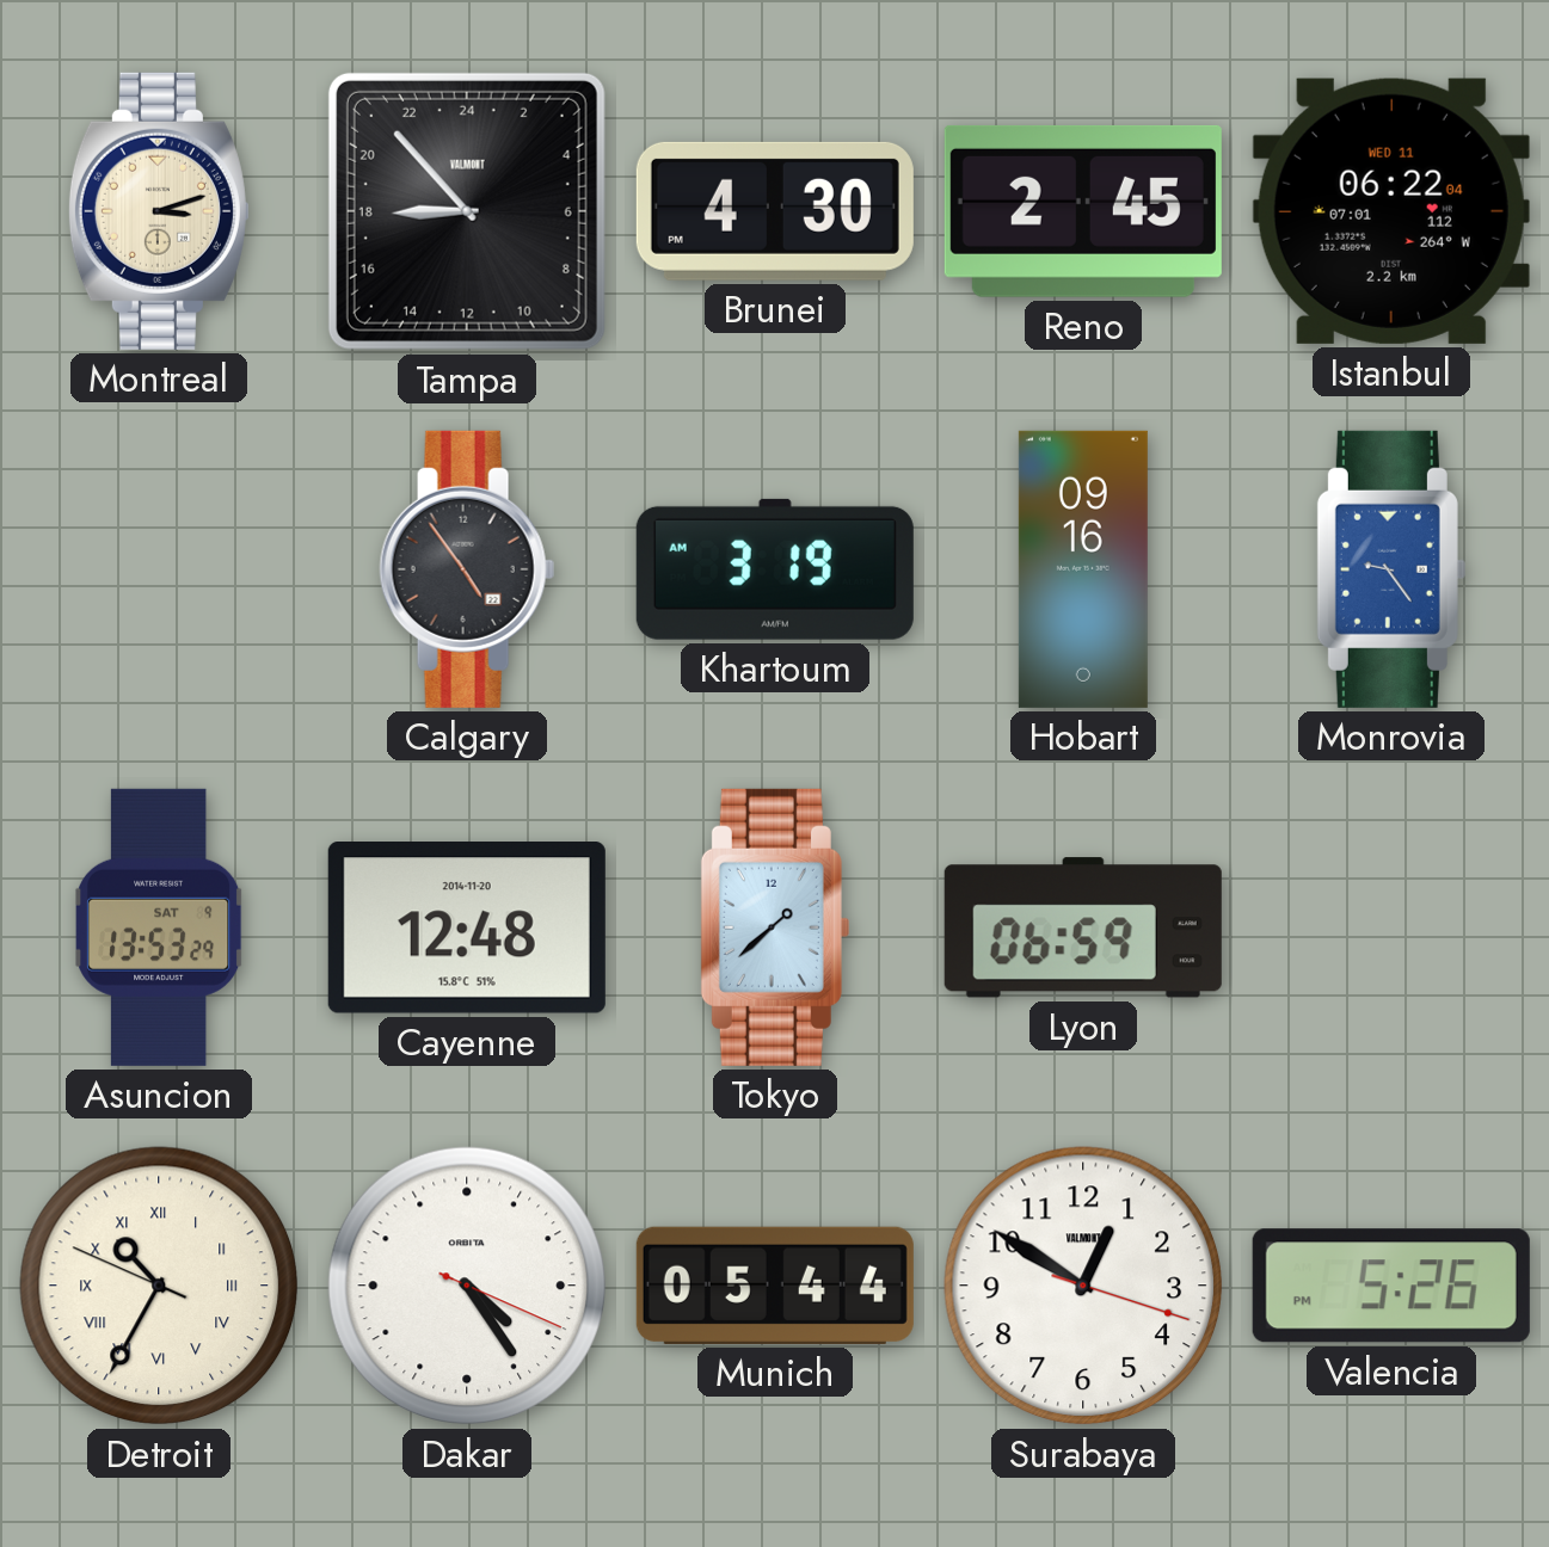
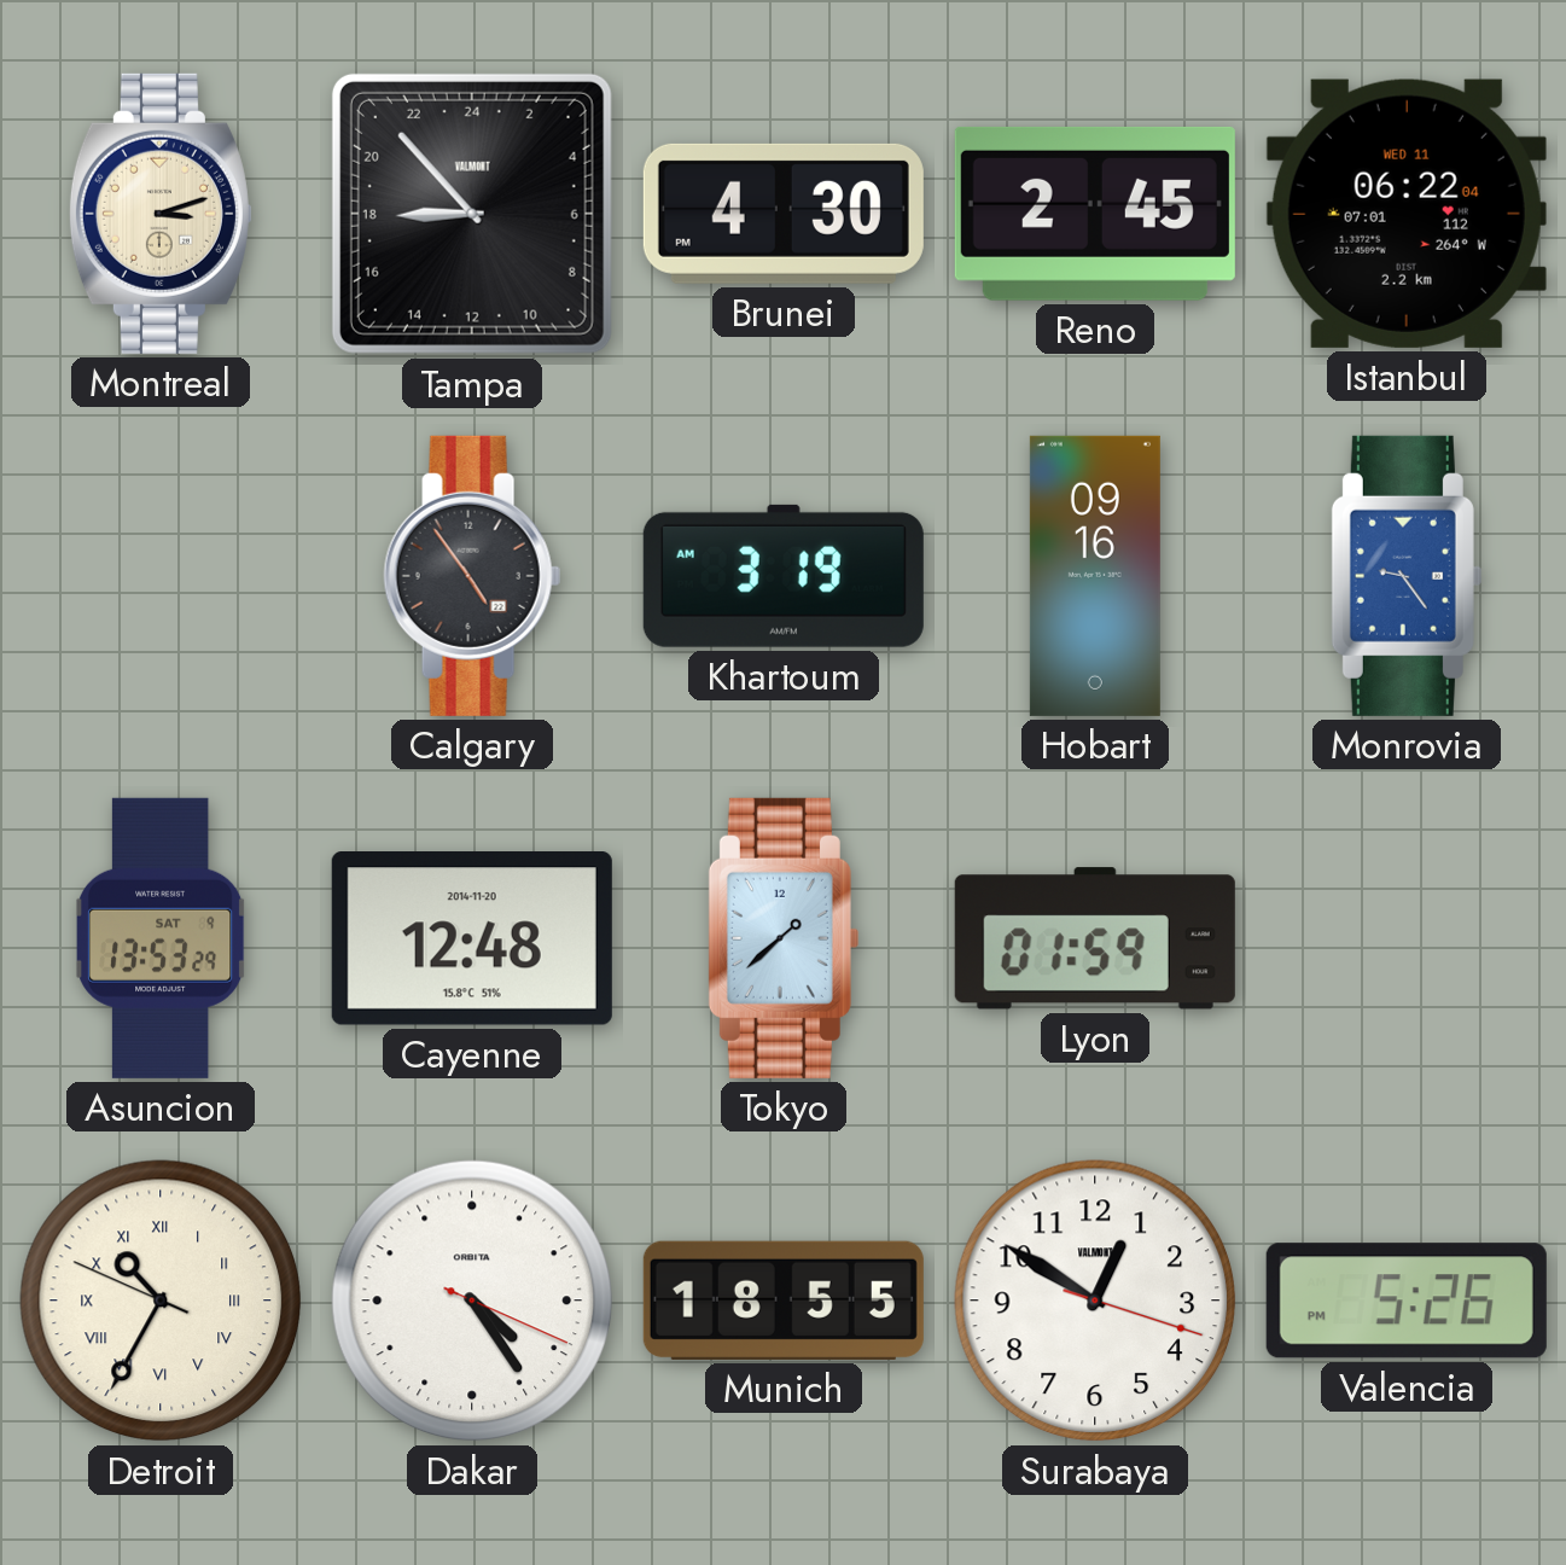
Lyon: 06:59 -> 01:59
Munich: 05:44 -> 18:55
